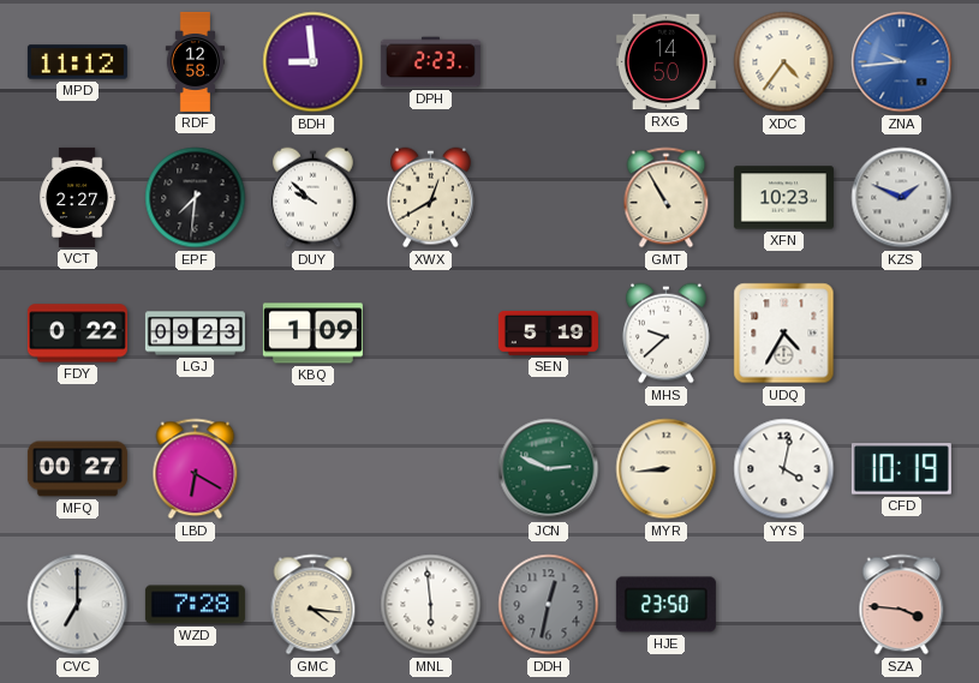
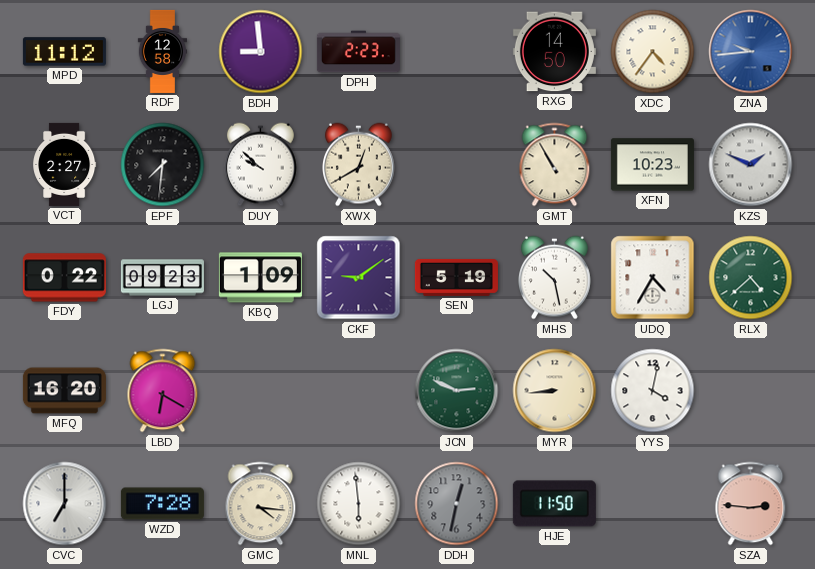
CKF: none -> 9:09
MHS: 9:38 -> 10:28
RLX: none -> 4:38
MFQ: 00:27 -> 16:20
CFD: 10:19 -> none
HJE: 23:50 -> 11:50
SZA: 3:46 -> 2:46
